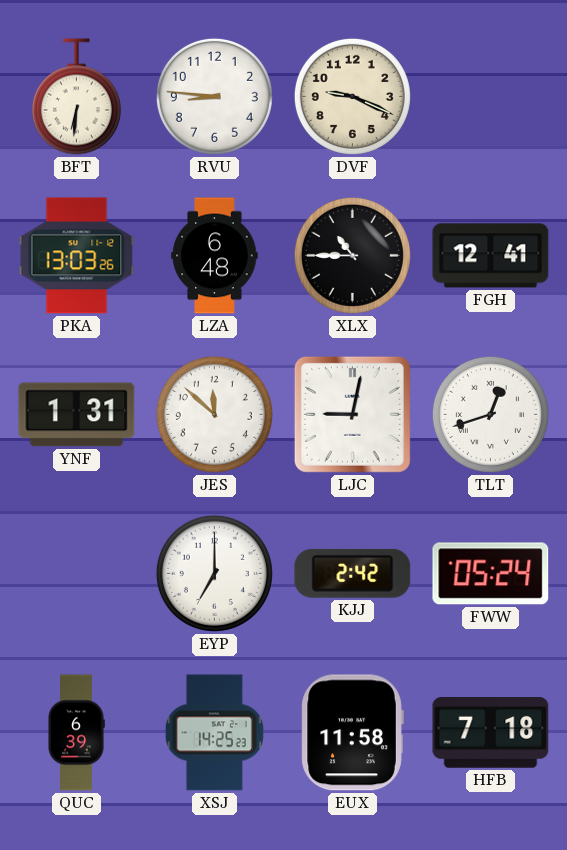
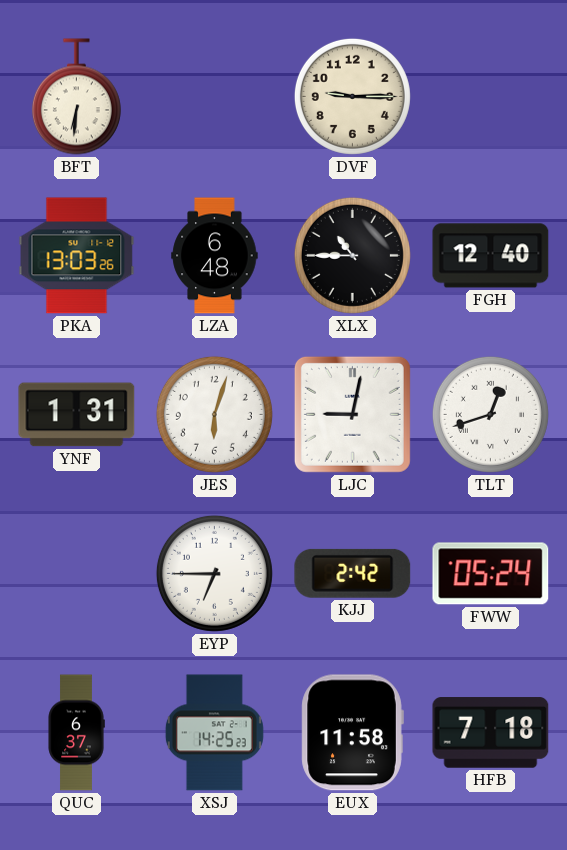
RVU: 8:46 -> none
DVF: 9:19 -> 9:15
FGH: 12:41 -> 12:40
JES: 11:52 -> 6:03
EYP: 7:00 -> 6:45
QUC: 6:39 -> 6:37
